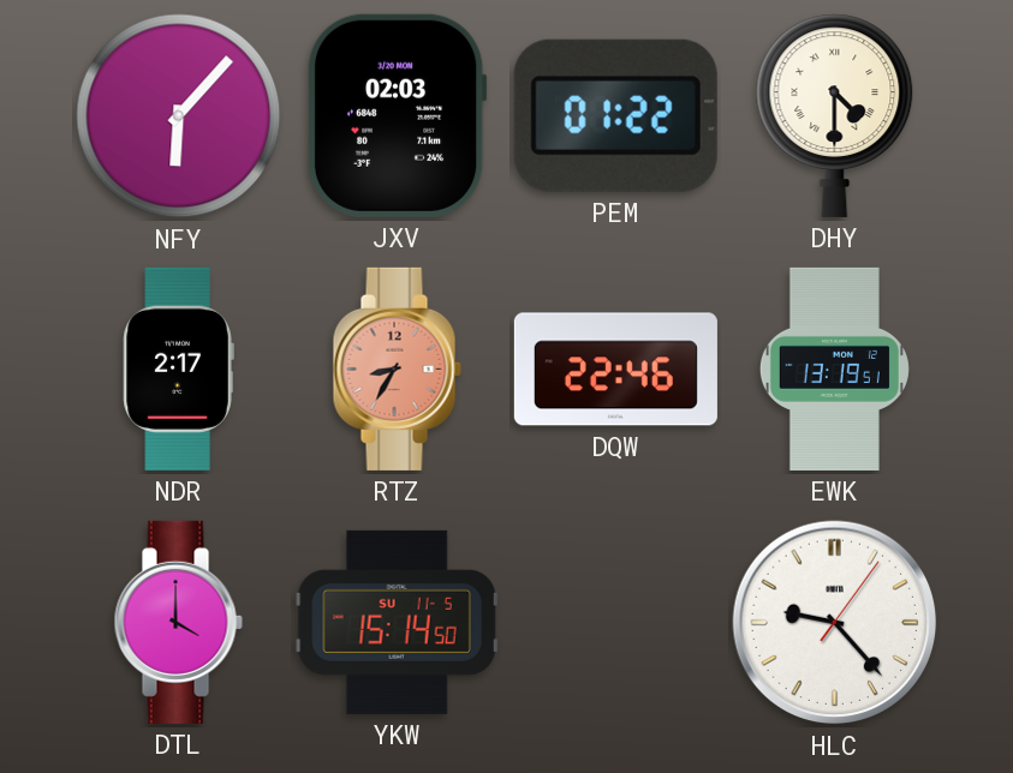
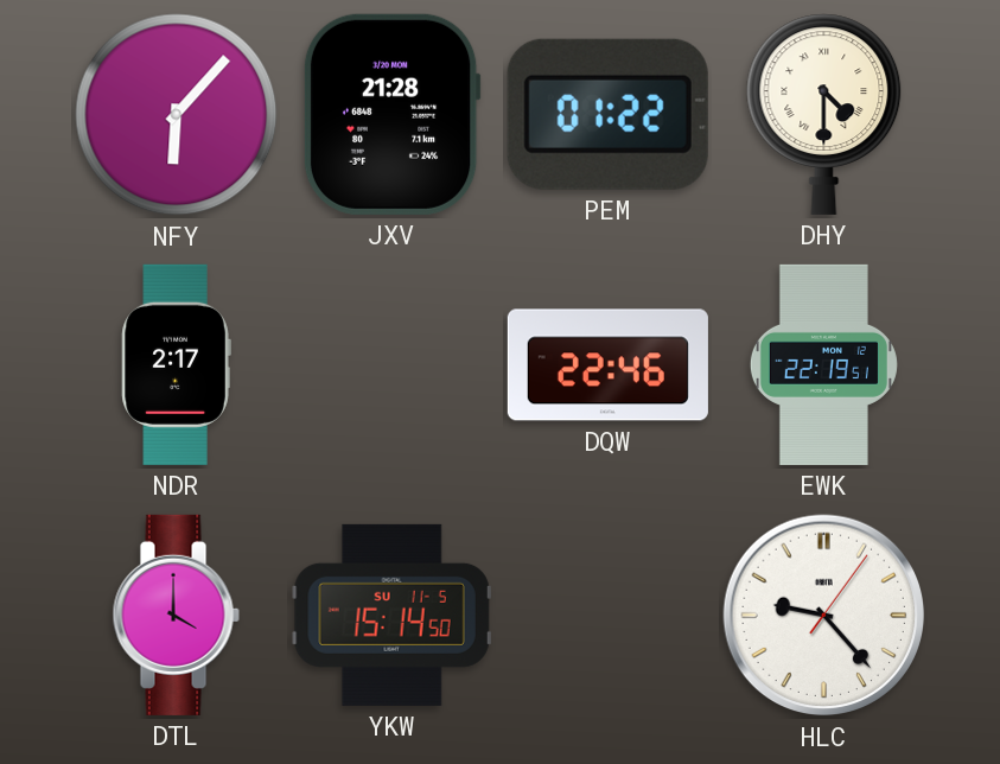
JXV: 02:03 -> 21:28
RTZ: 8:35 -> none
EWK: 13:19 -> 22:19
